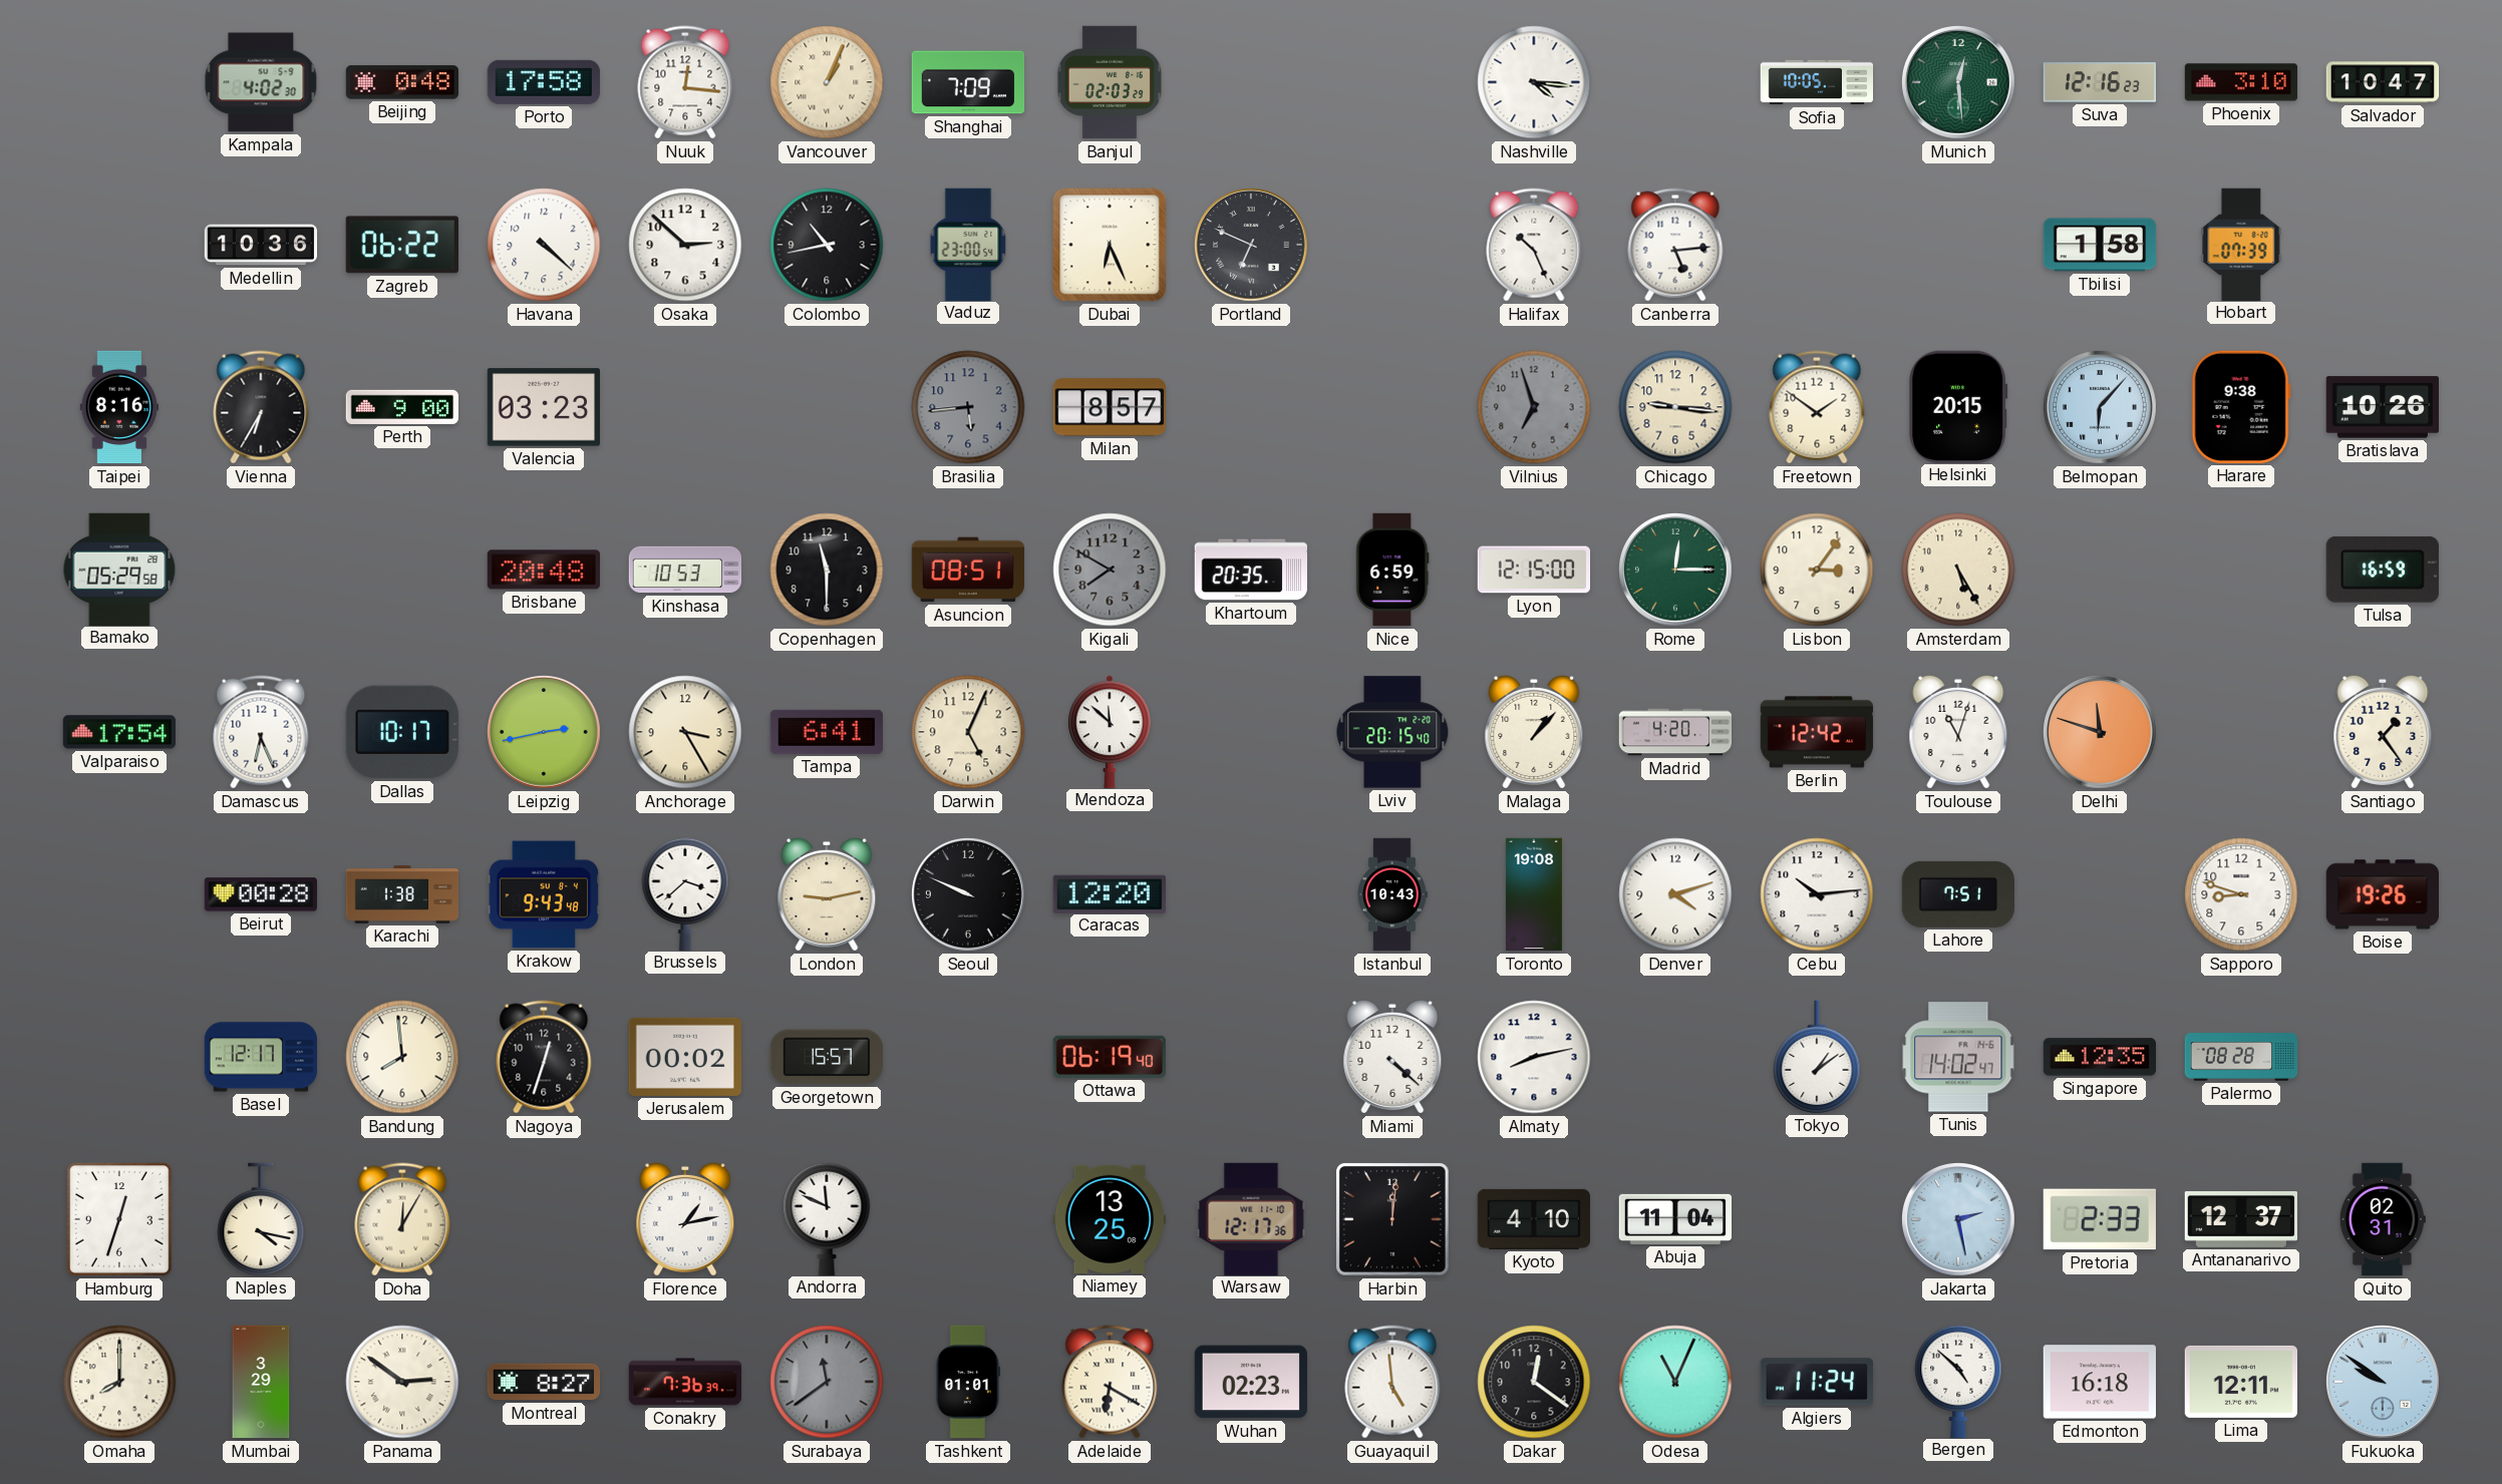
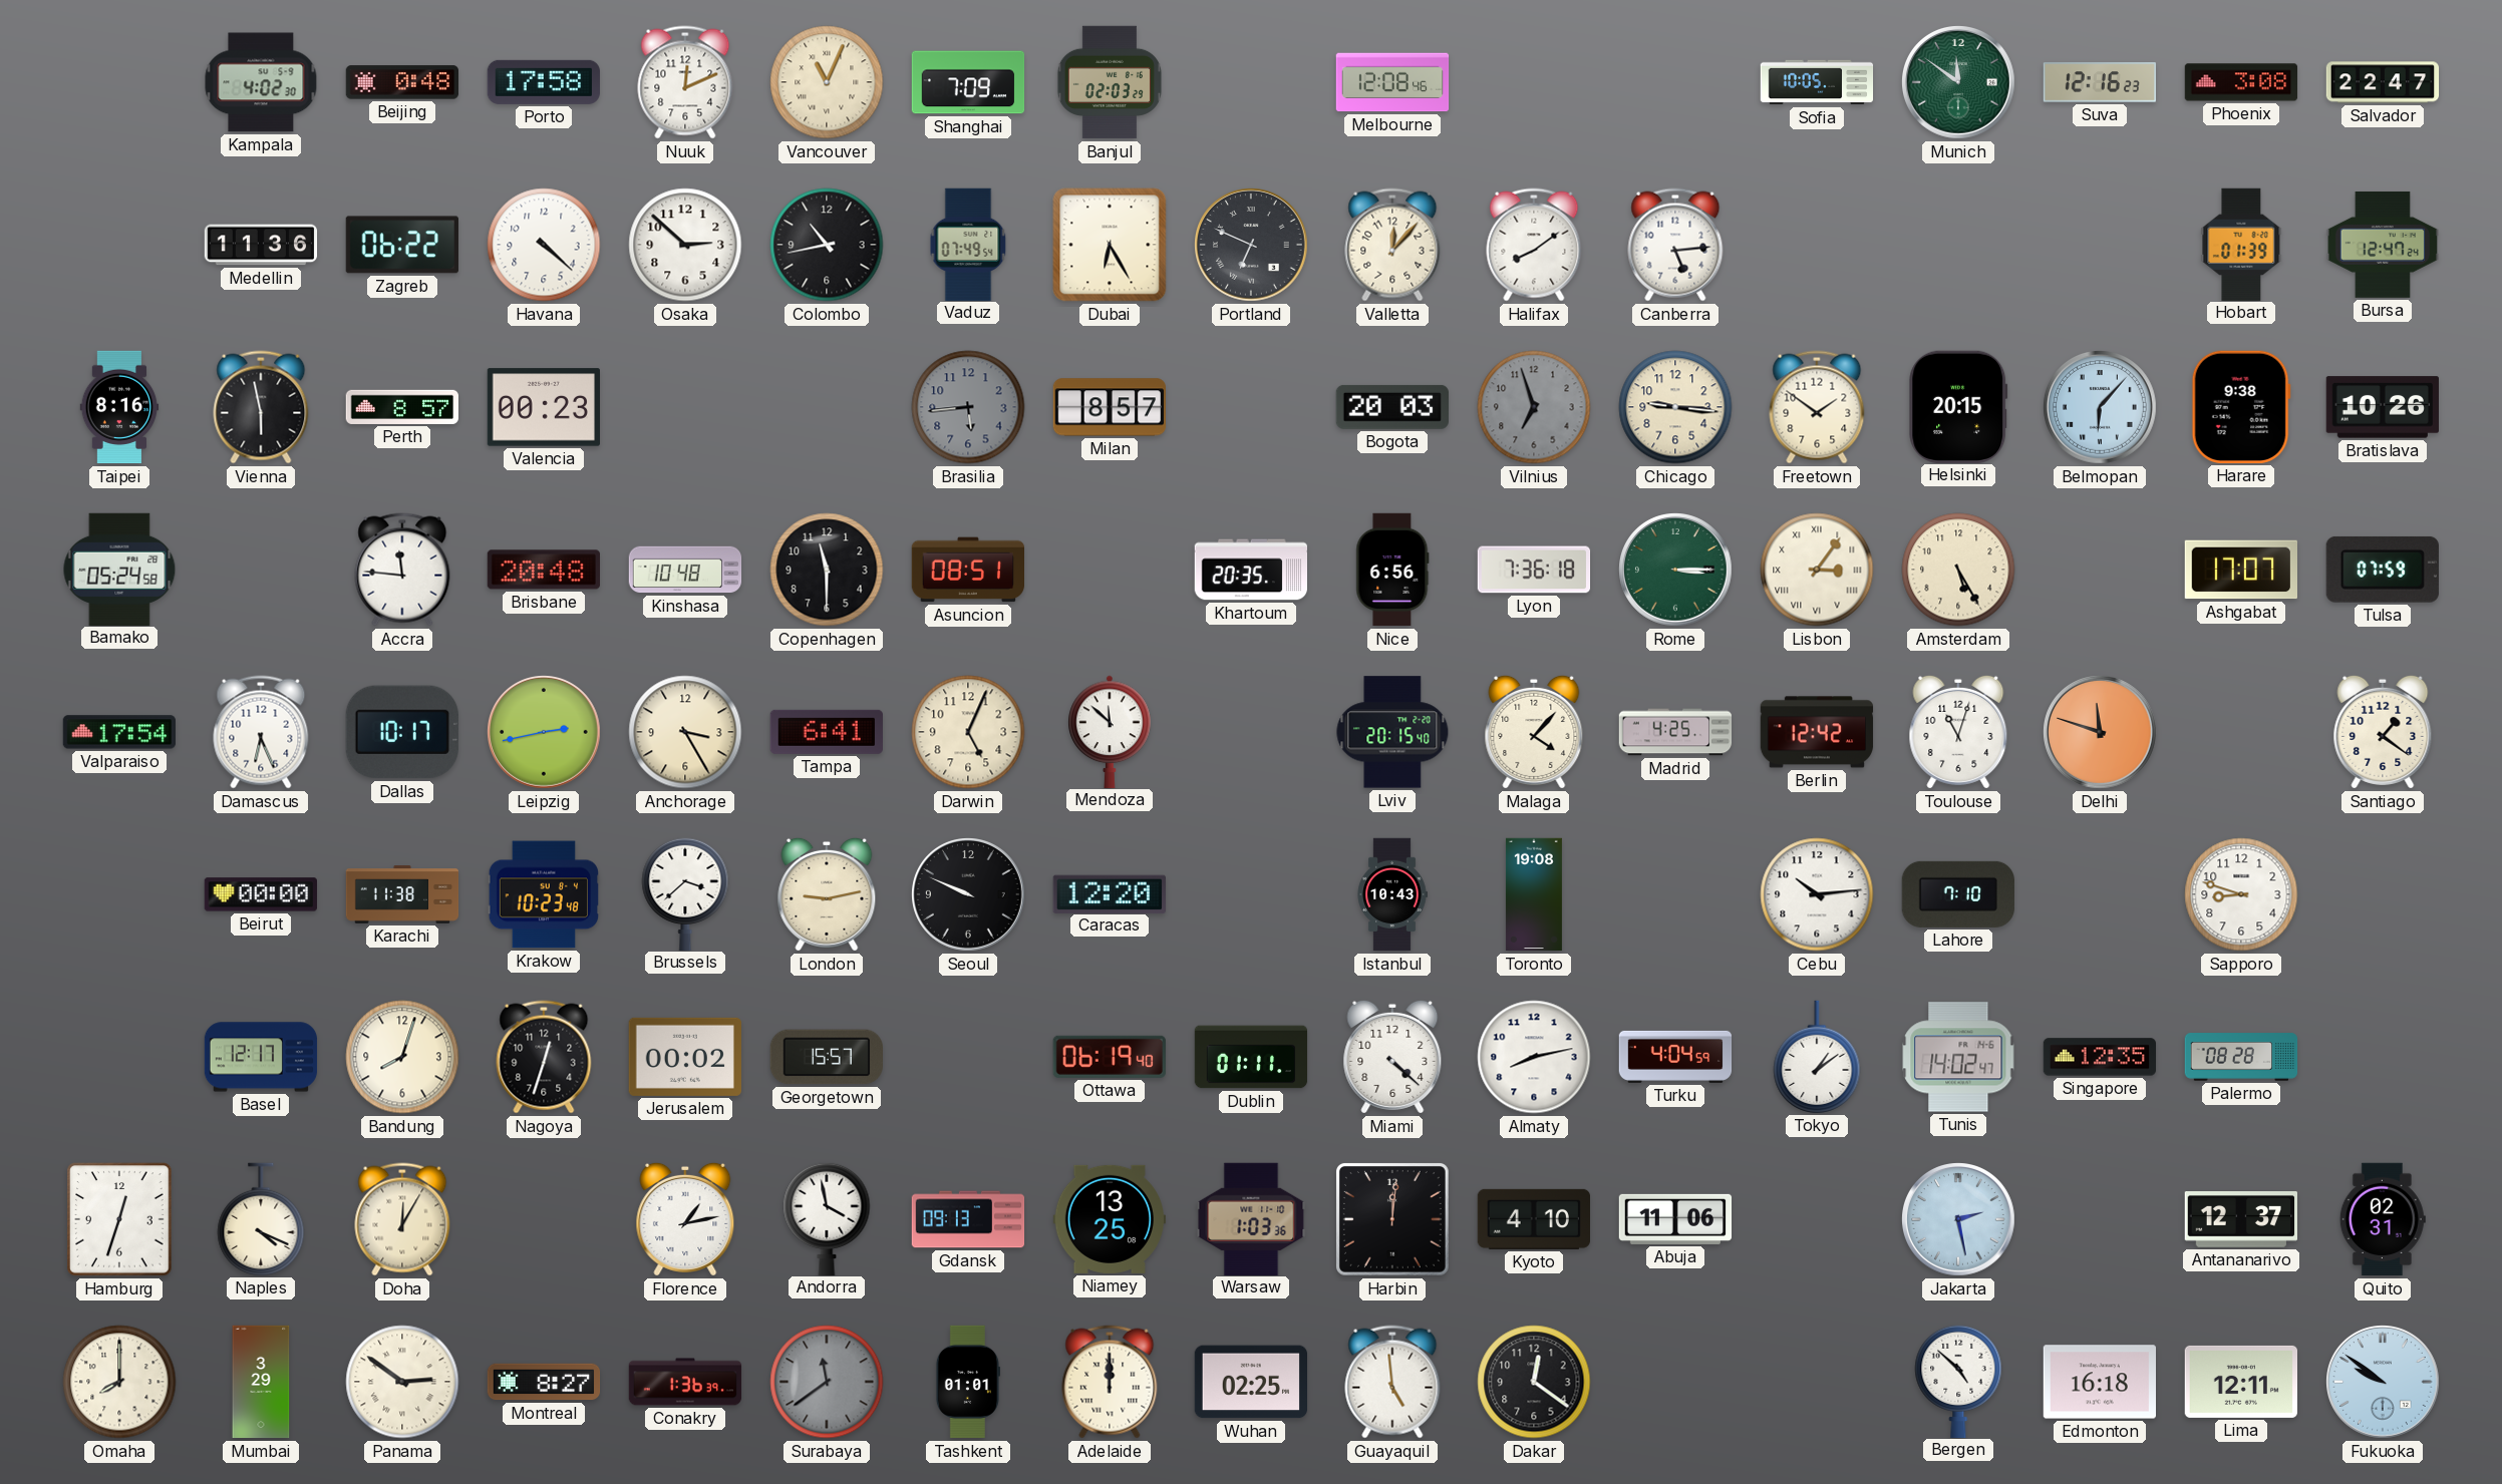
Nuuk: 12:16 -> 12:11
Vancouver: 1:04 -> 11:04
Melbourne: none -> 12:08
Nashville: 4:16 -> none
Munich: 12:29 -> 11:51
Phoenix: 3:10 -> 3:08
Salvador: 10:47 -> 22:47
Medellin: 10:36 -> 11:36
Vaduz: 23:00 -> 07:49
Dubai: 6:26 -> 6:25
Valletta: none -> 12:07
Halifax: 10:26 -> 8:09
Tbilisi: 1:58 -> none
Hobart: 07:39 -> 01:39
Bursa: none -> 12:47
Vienna: 6:35 -> 5:58
Perth: 9:00 -> 8:57
Valencia: 03:23 -> 00:23
Bogota: none -> 20:03
Bamako: 05:29 -> 05:24
Accra: none -> 11:46
Kinshasa: 10:53 -> 10:48
Kigali: 7:50 -> none
Nice: 6:59 -> 6:56
Lyon: 12:15 -> 7:36
Rome: 12:15 -> 3:15
Lisbon numerals: Arabic -> Roman
Ashgabat: none -> 17:07
Tulsa: 16:59 -> 07:59
Malaga: 1:07 -> 4:07
Madrid: 4:20 -> 4:25
Santiago: 1:24 -> 1:21
Beirut: 00:28 -> 00:00
Karachi: 1:38 -> 11:38
Krakow: 9:43 -> 10:23
Denver: 4:12 -> none
Lahore: 7:51 -> 7:10
Boise: 19:26 -> none
Bandung: 7:59 -> 8:03
Dublin: none -> 01:11
Turku: none -> 4:04
Naples: 4:17 -> 4:19
Andorra: 11:49 -> 3:58
Gdansk: none -> 09:13
Warsaw: 12:17 -> 1:03
Abuja: 11:04 -> 11:06
Pretoria: 2:33 -> none
Conakry: 7:36 -> 1:36
Adelaide: 6:20 -> 12:00
Wuhan: 02:23 -> 02:25
Odesa: 11:04 -> none
Algiers: 11:24 -> none
